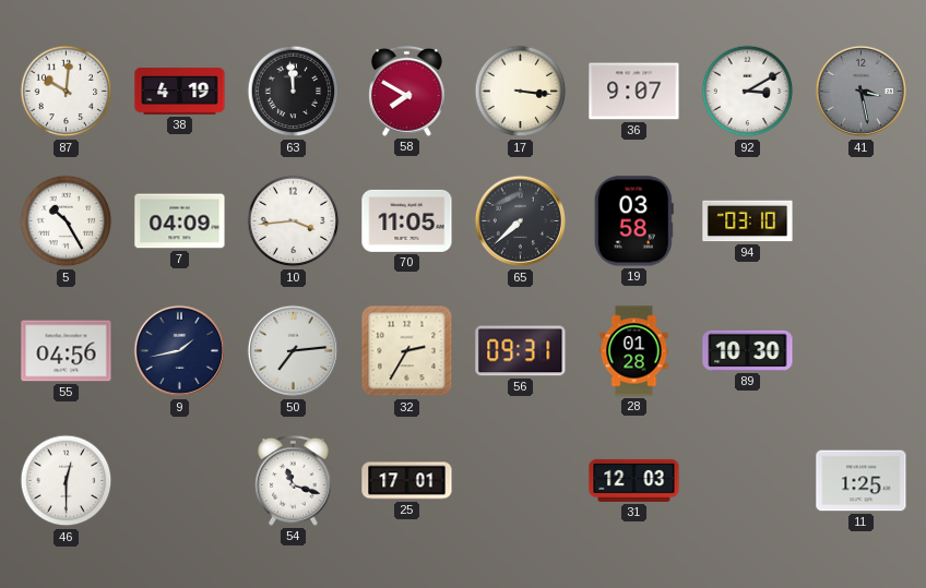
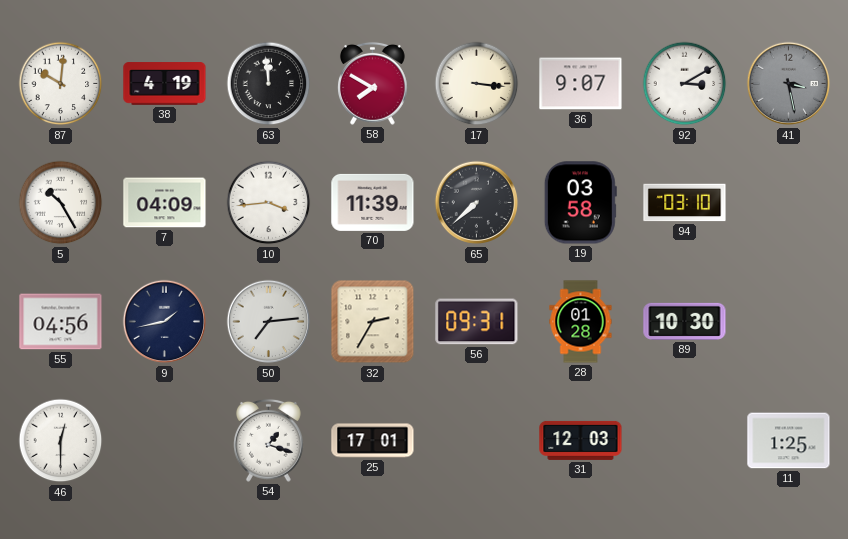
70: 11:05 -> 11:39
54: 11:18 -> 1:18
